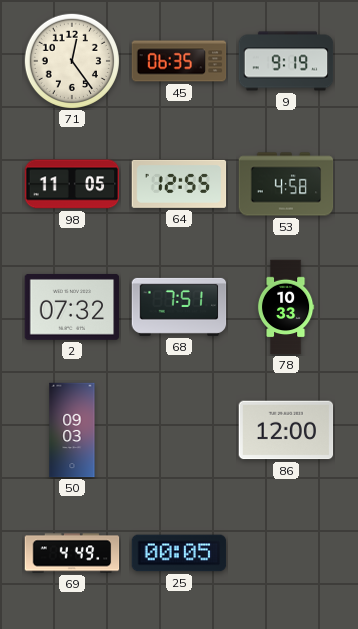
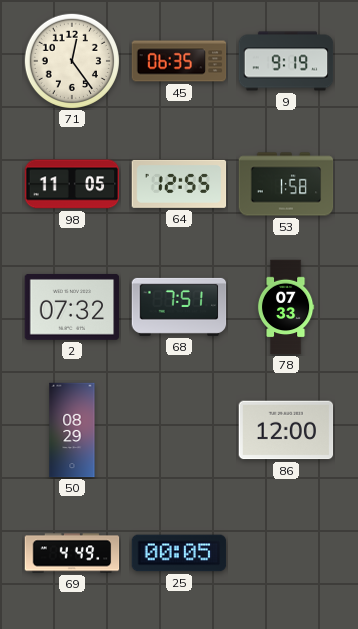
53: 4:58 -> 1:58
78: 10:33 -> 07:33
50: 09:03 -> 08:29
